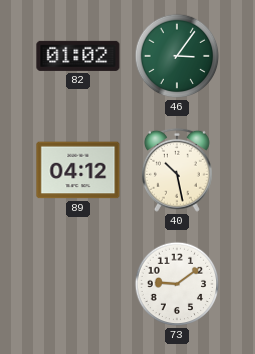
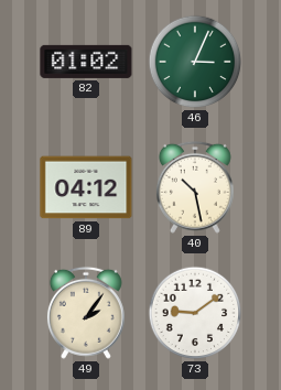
46: 3:06 -> 3:04
49: none -> 2:06
